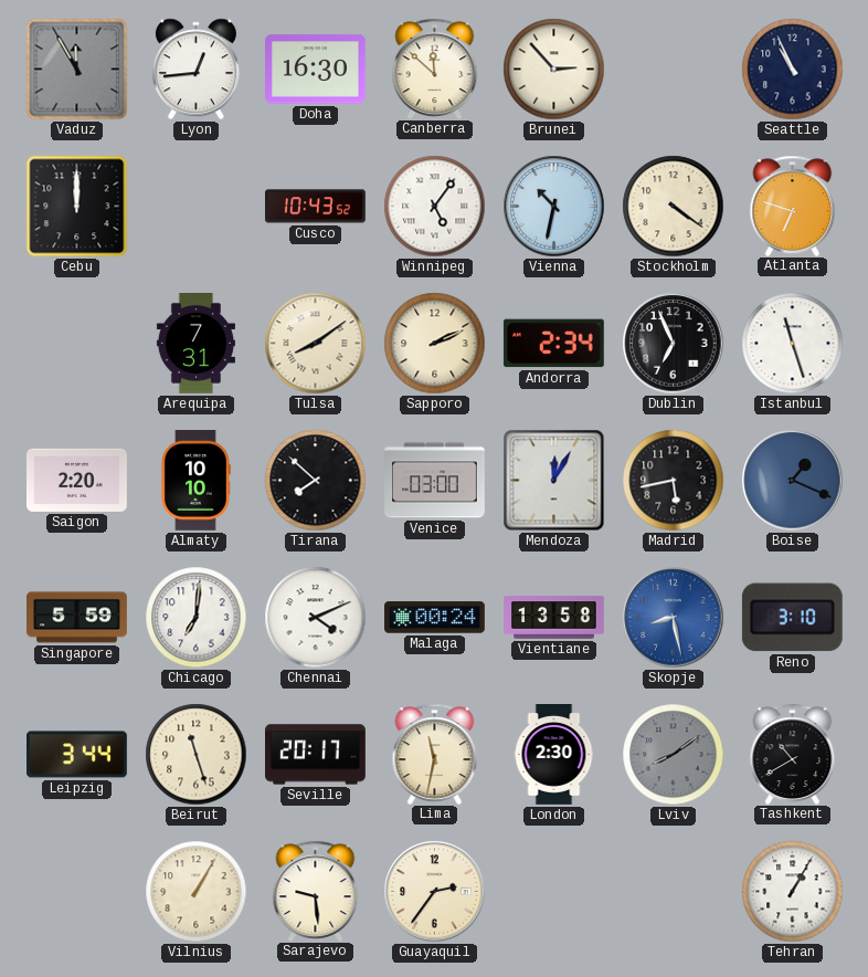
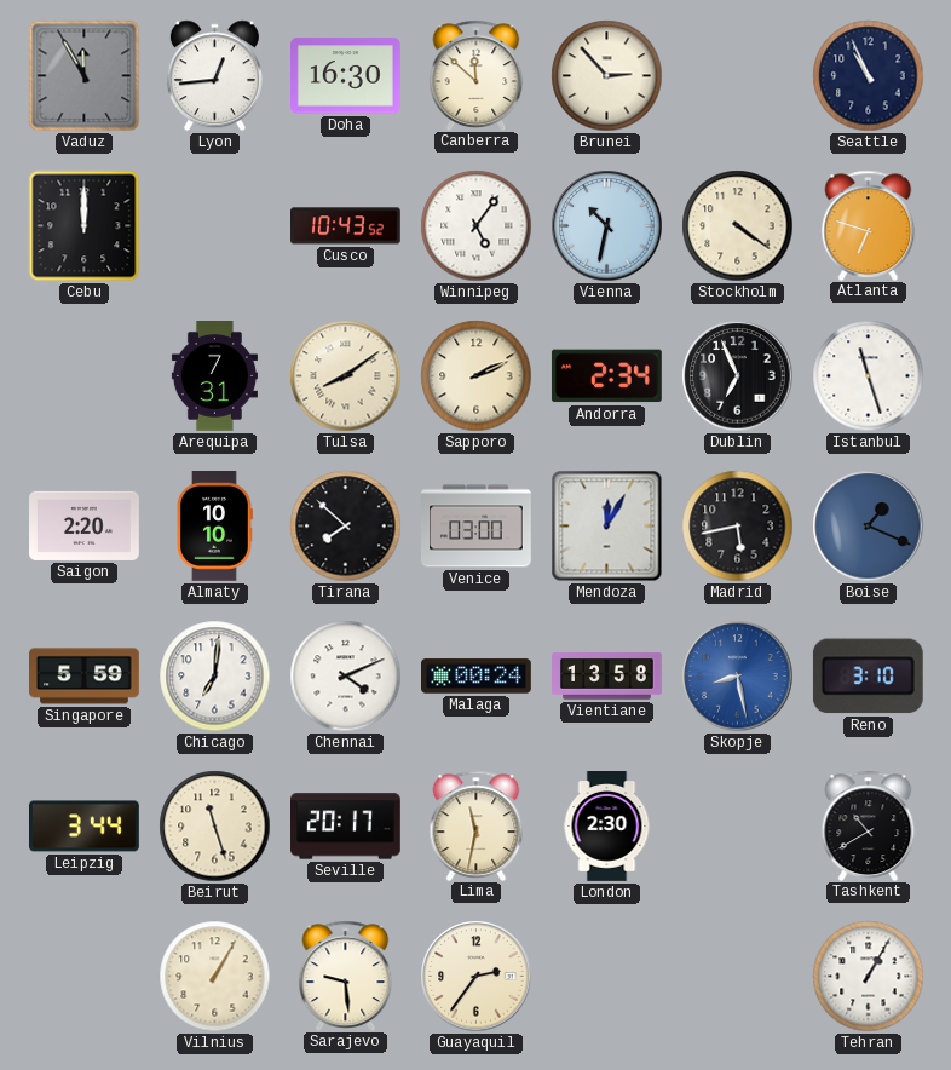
Lviv: 8:09 -> none
